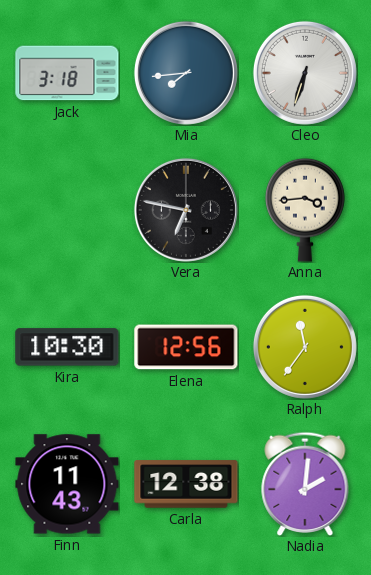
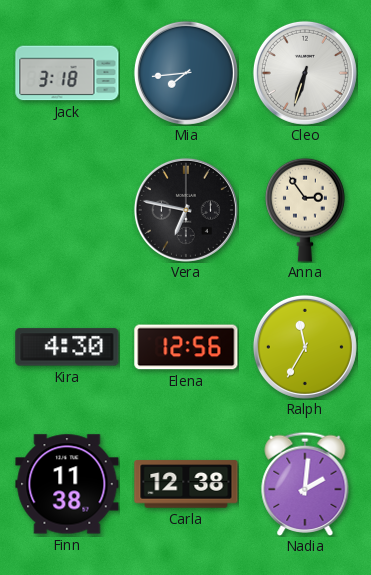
Anna: 3:44 -> 2:54
Kira: 10:30 -> 4:30
Ralph: 11:36 -> 11:35
Finn: 11:43 -> 11:38
